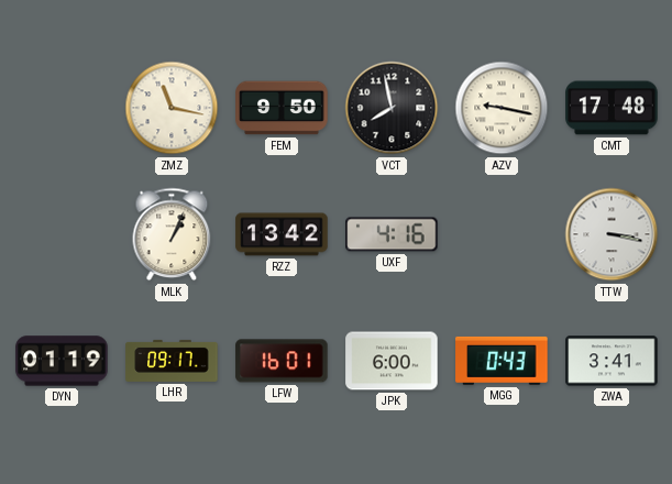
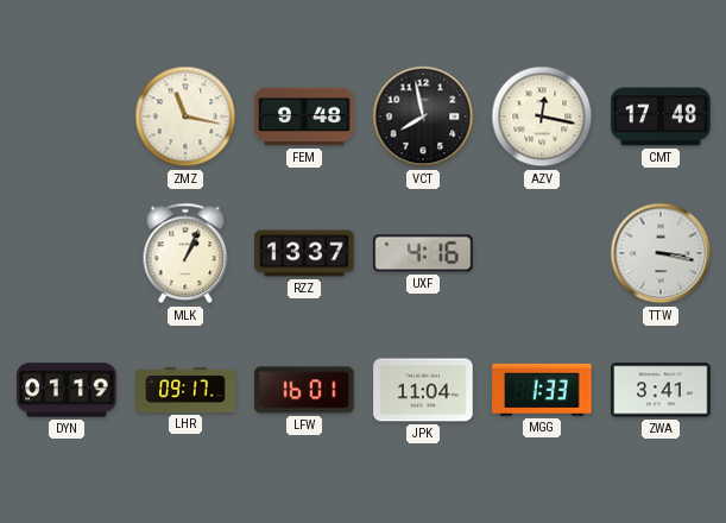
FEM: 9:50 -> 9:48
AZV: 9:17 -> 12:17
RZZ: 13:42 -> 13:37
JPK: 6:00 -> 11:04
MGG: 0:43 -> 1:33
